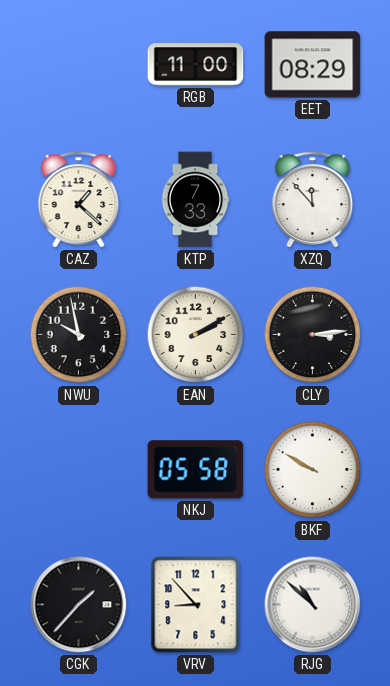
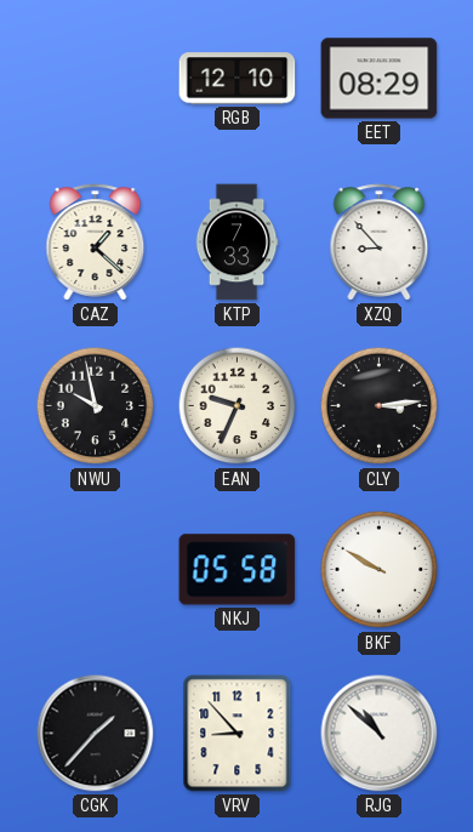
RGB: 11:00 -> 12:10
XZQ: 11:53 -> 8:53
EAN: 2:10 -> 9:34
